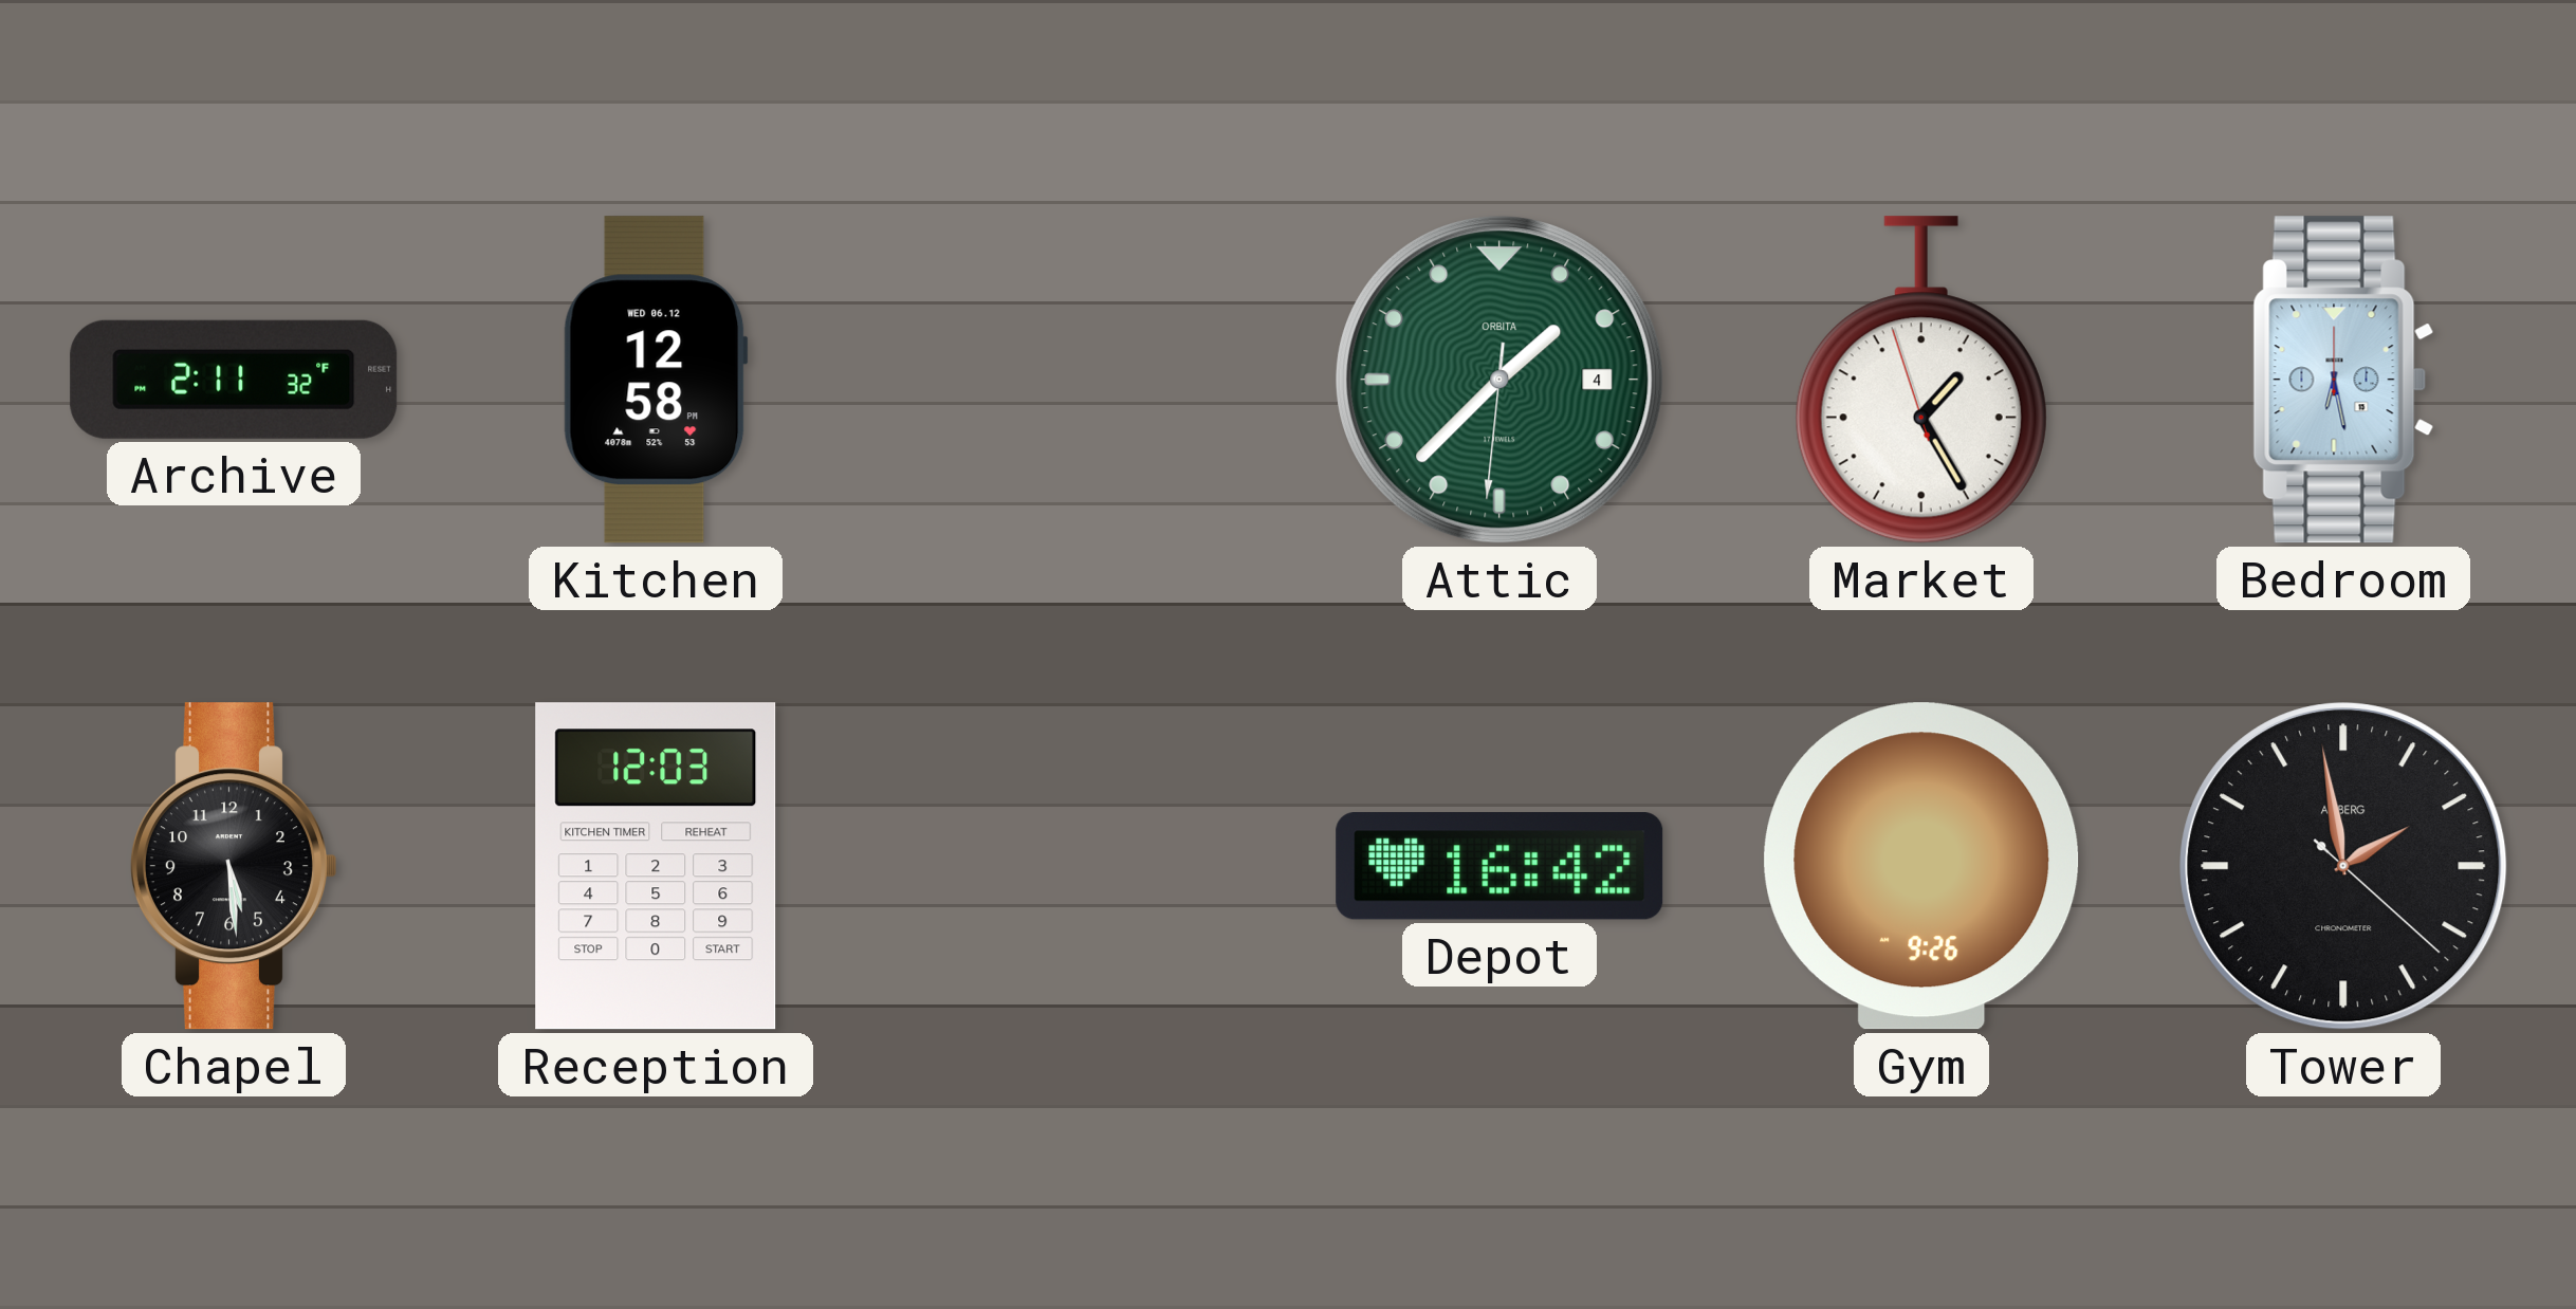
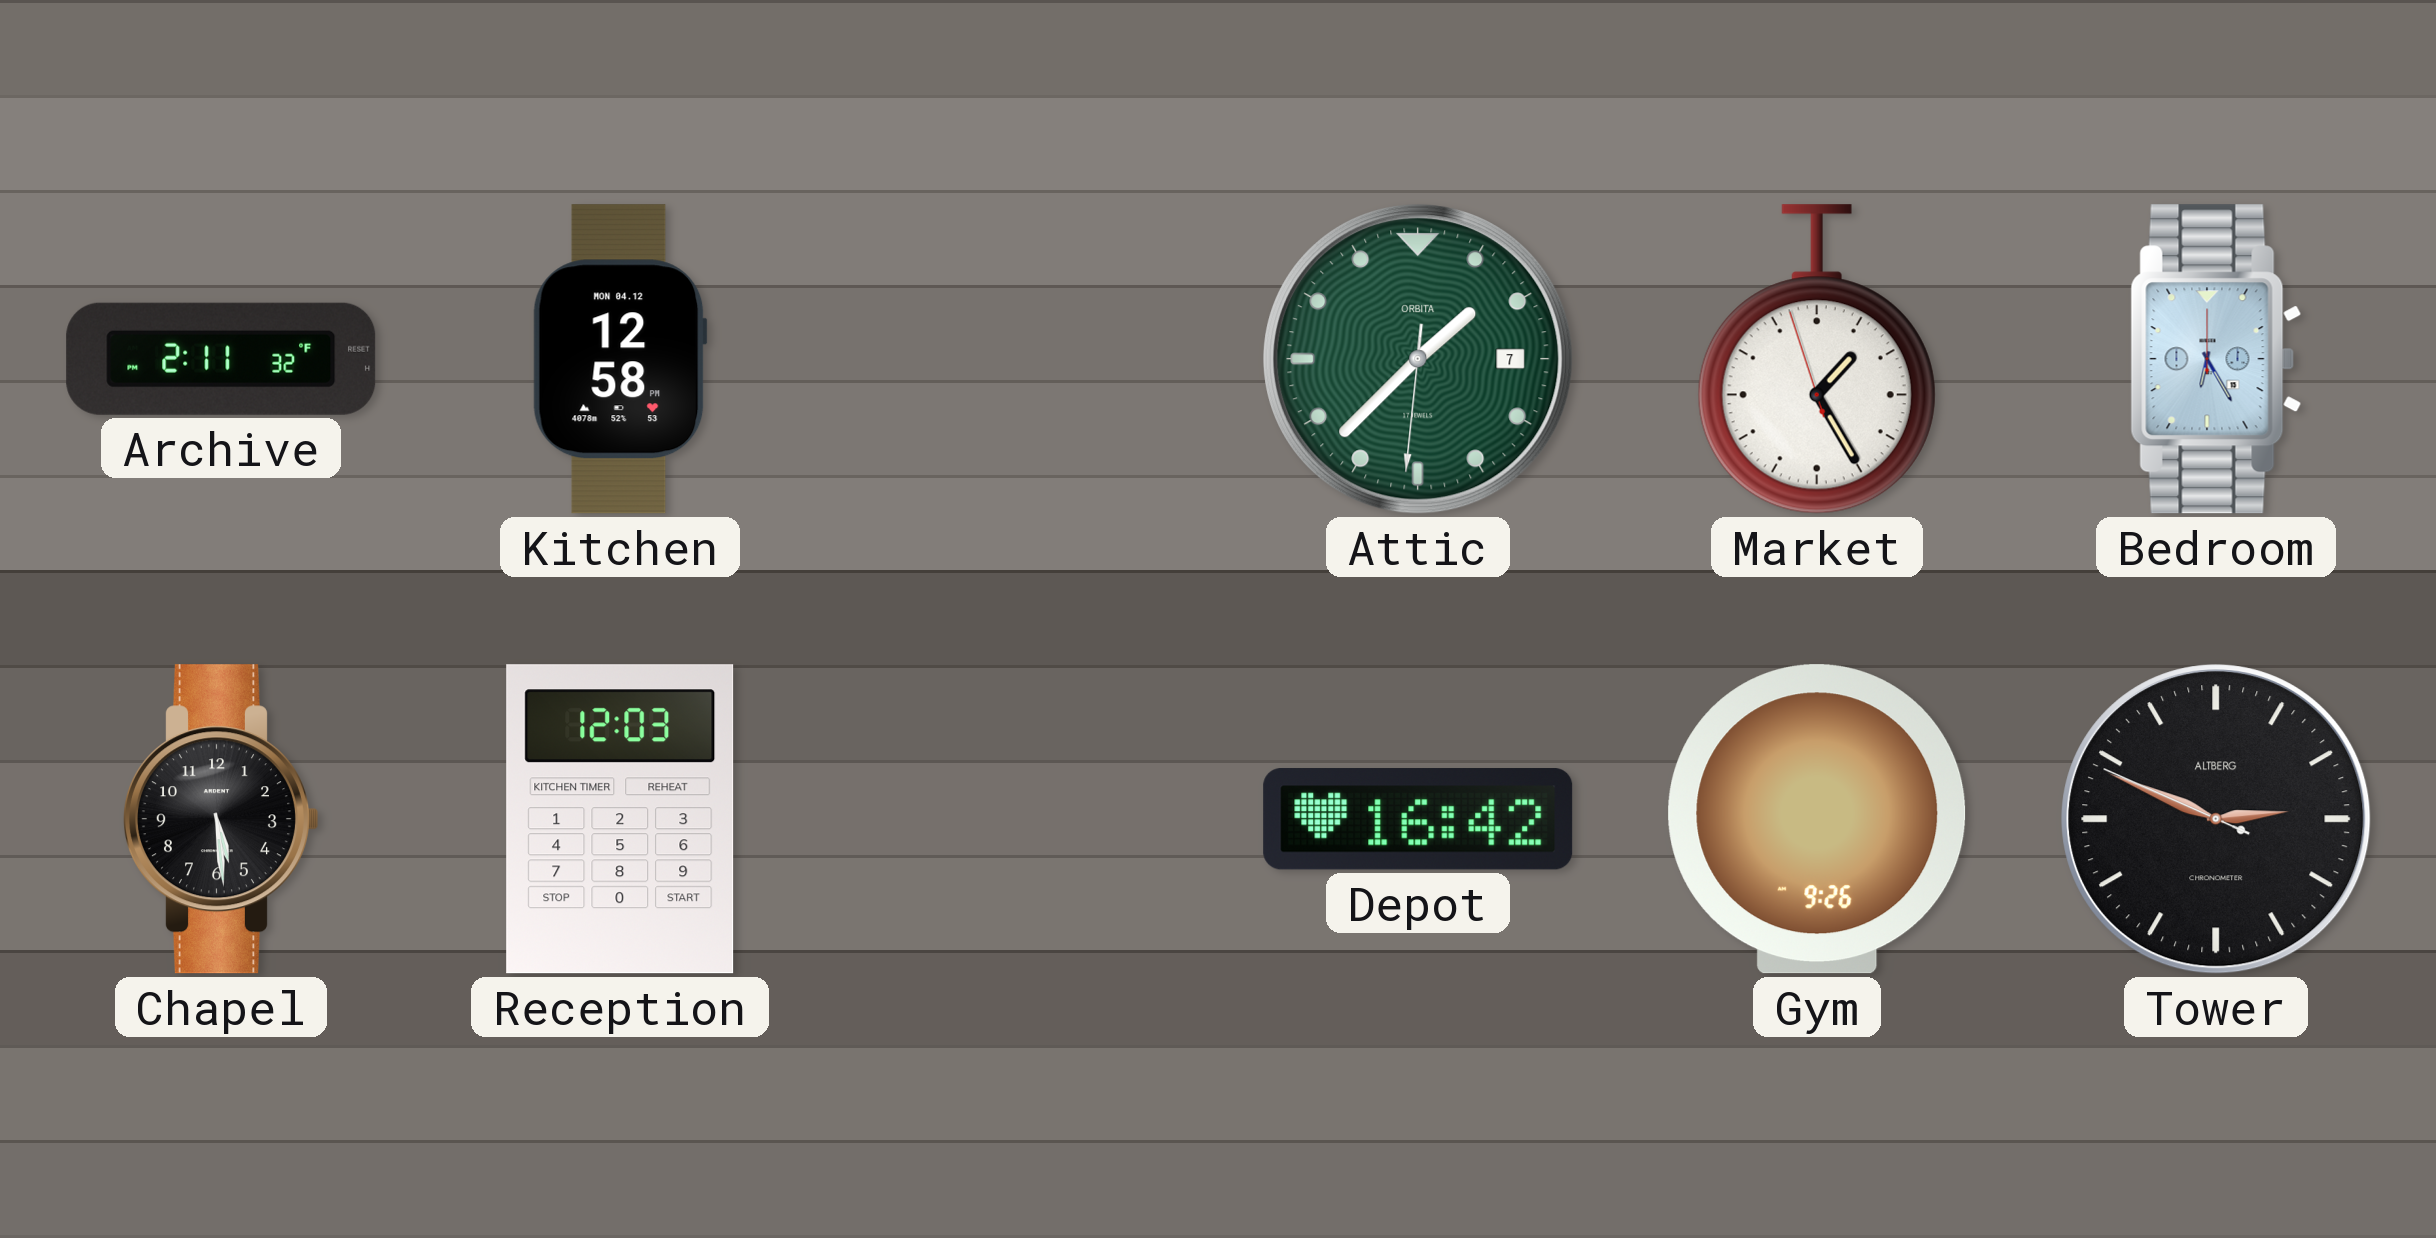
Kitchen date: WED 06.12 -> MON 04.12
Attic date: 4 -> 7
Bedroom: 6:28 -> 6:25
Tower: 1:58 -> 2:48
